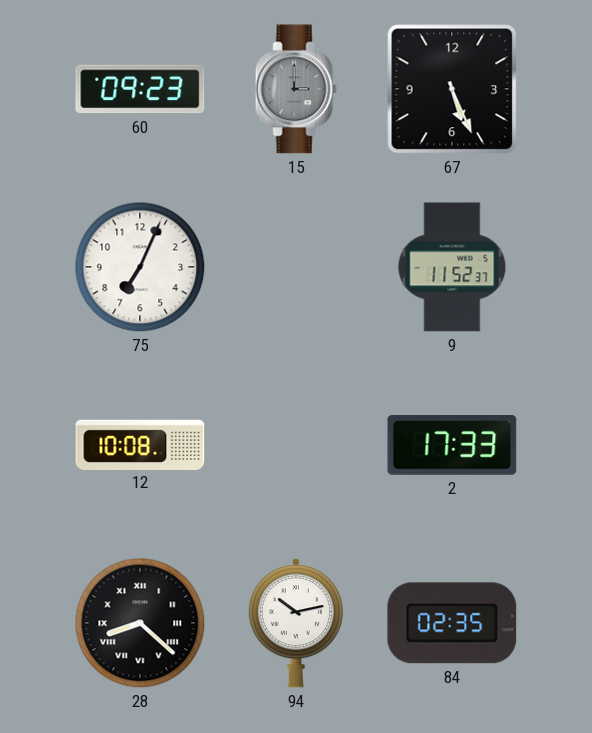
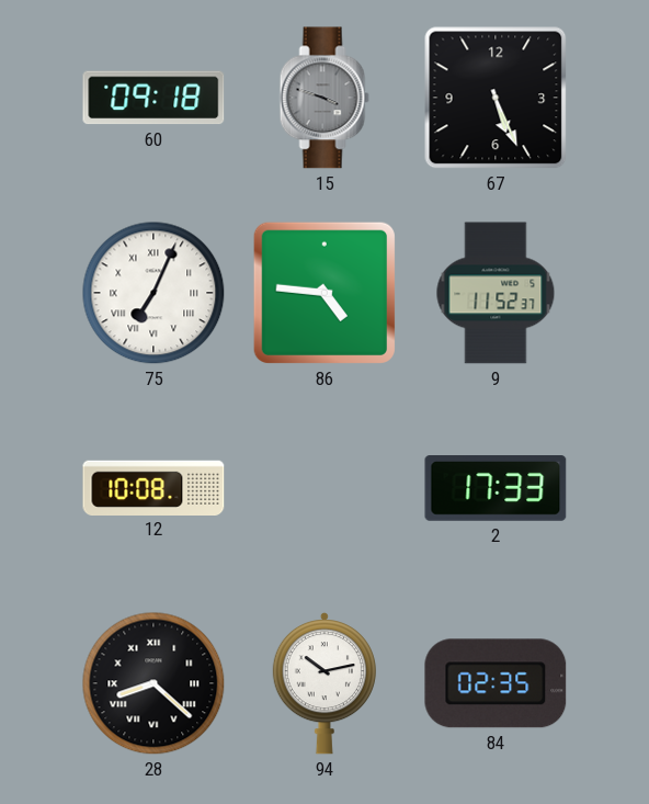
60: 09:23 -> 09:18
15: 3:00 -> 3:48
75 numerals: Arabic -> Roman
86: none -> 4:46
